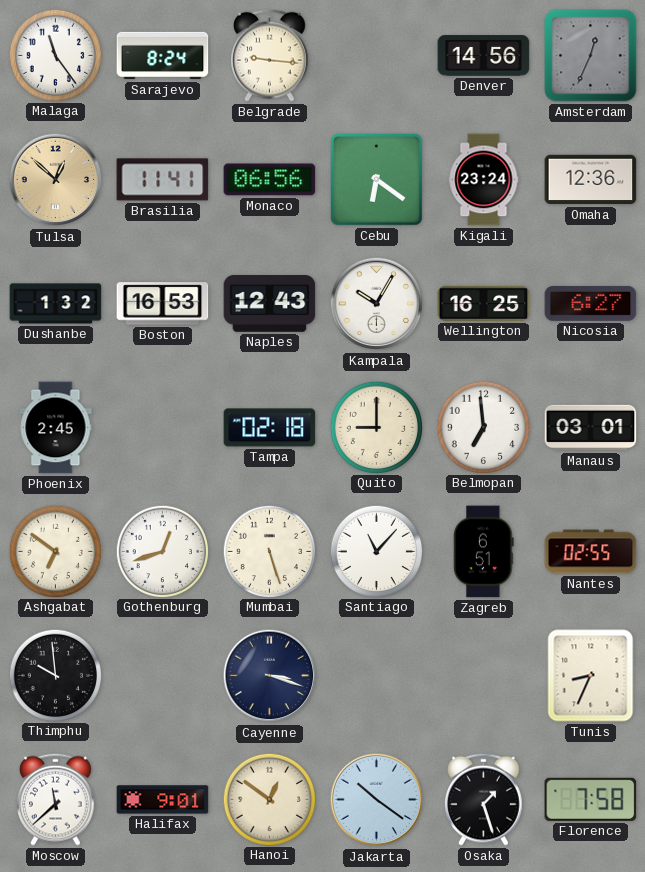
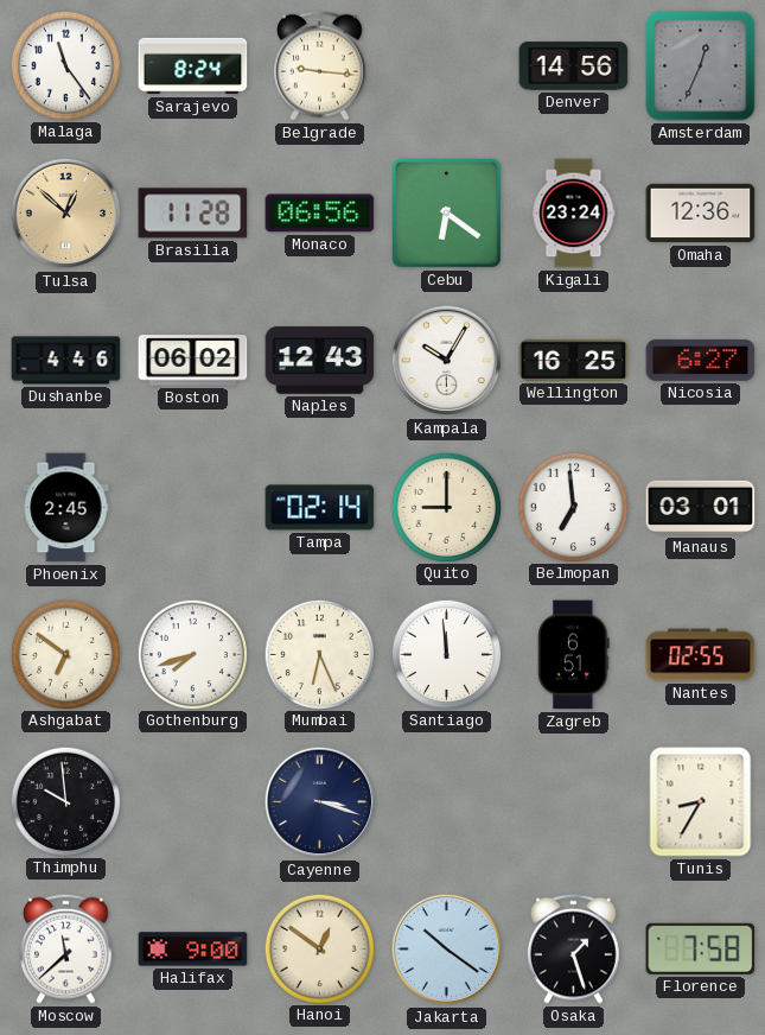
Brasilia: 11:41 -> 11:28
Dushanbe: 1:32 -> 4:46
Boston: 16:53 -> 06:02
Tampa: 02:18 -> 02:14
Gothenburg: 12:42 -> 7:42
Mumbai: 5:27 -> 6:26
Santiago: 11:07 -> 11:59
Tunis: 8:34 -> 8:35
Halifax: 9:01 -> 9:00
